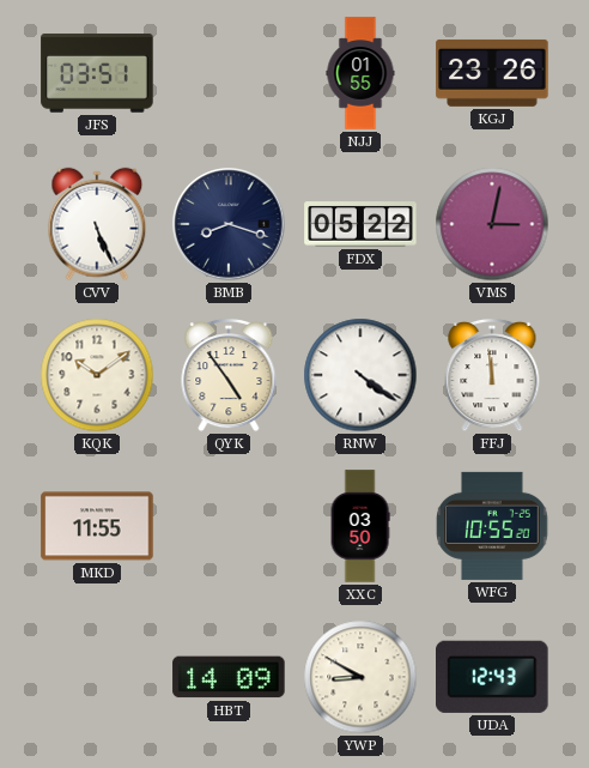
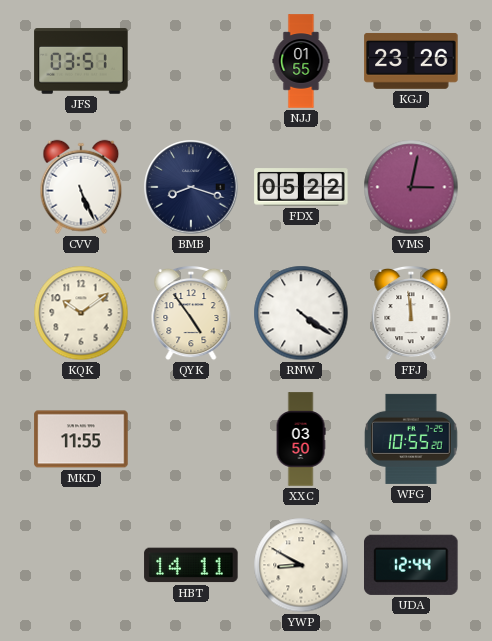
HBT: 14:09 -> 14:11
UDA: 12:43 -> 12:44
